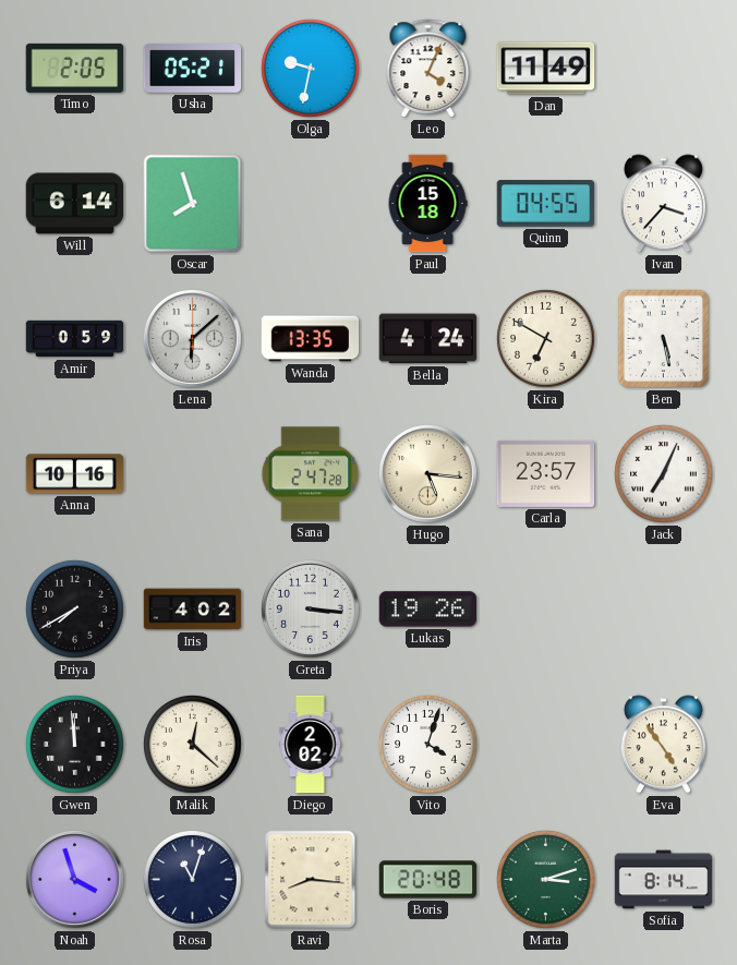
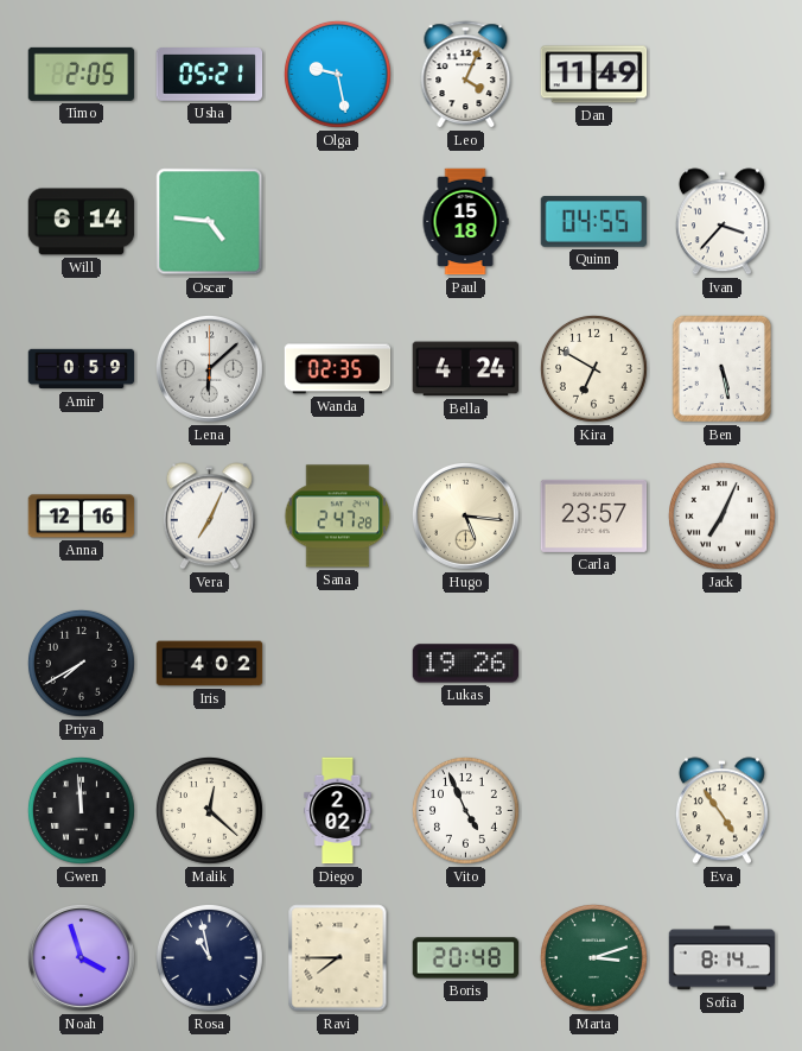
Olga: 9:32 -> 9:28
Oscar: 7:57 -> 4:46
Wanda: 13:35 -> 02:35
Anna: 10:16 -> 12:16
Vera: none -> 7:04
Greta: 3:16 -> none
Vito: 4:03 -> 4:56
Rosa: 11:03 -> 10:58
Ravi: 8:16 -> 7:45
